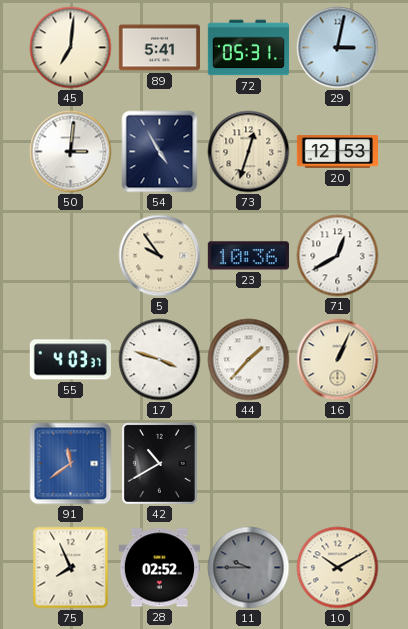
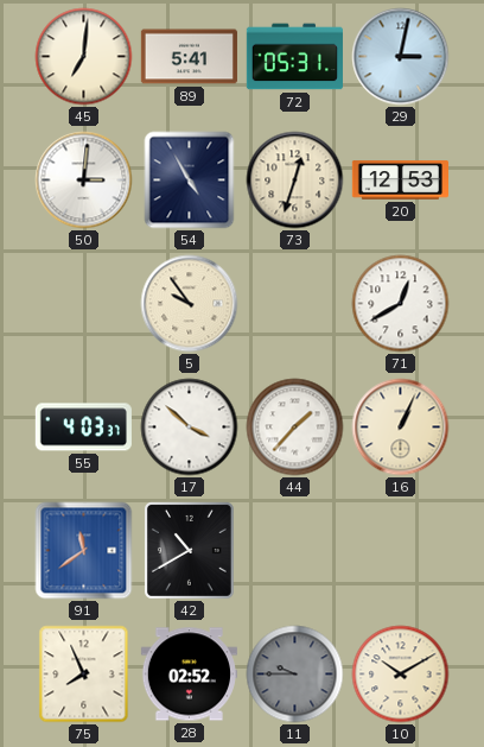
23: 10:36 -> none
17: 3:48 -> 3:52
